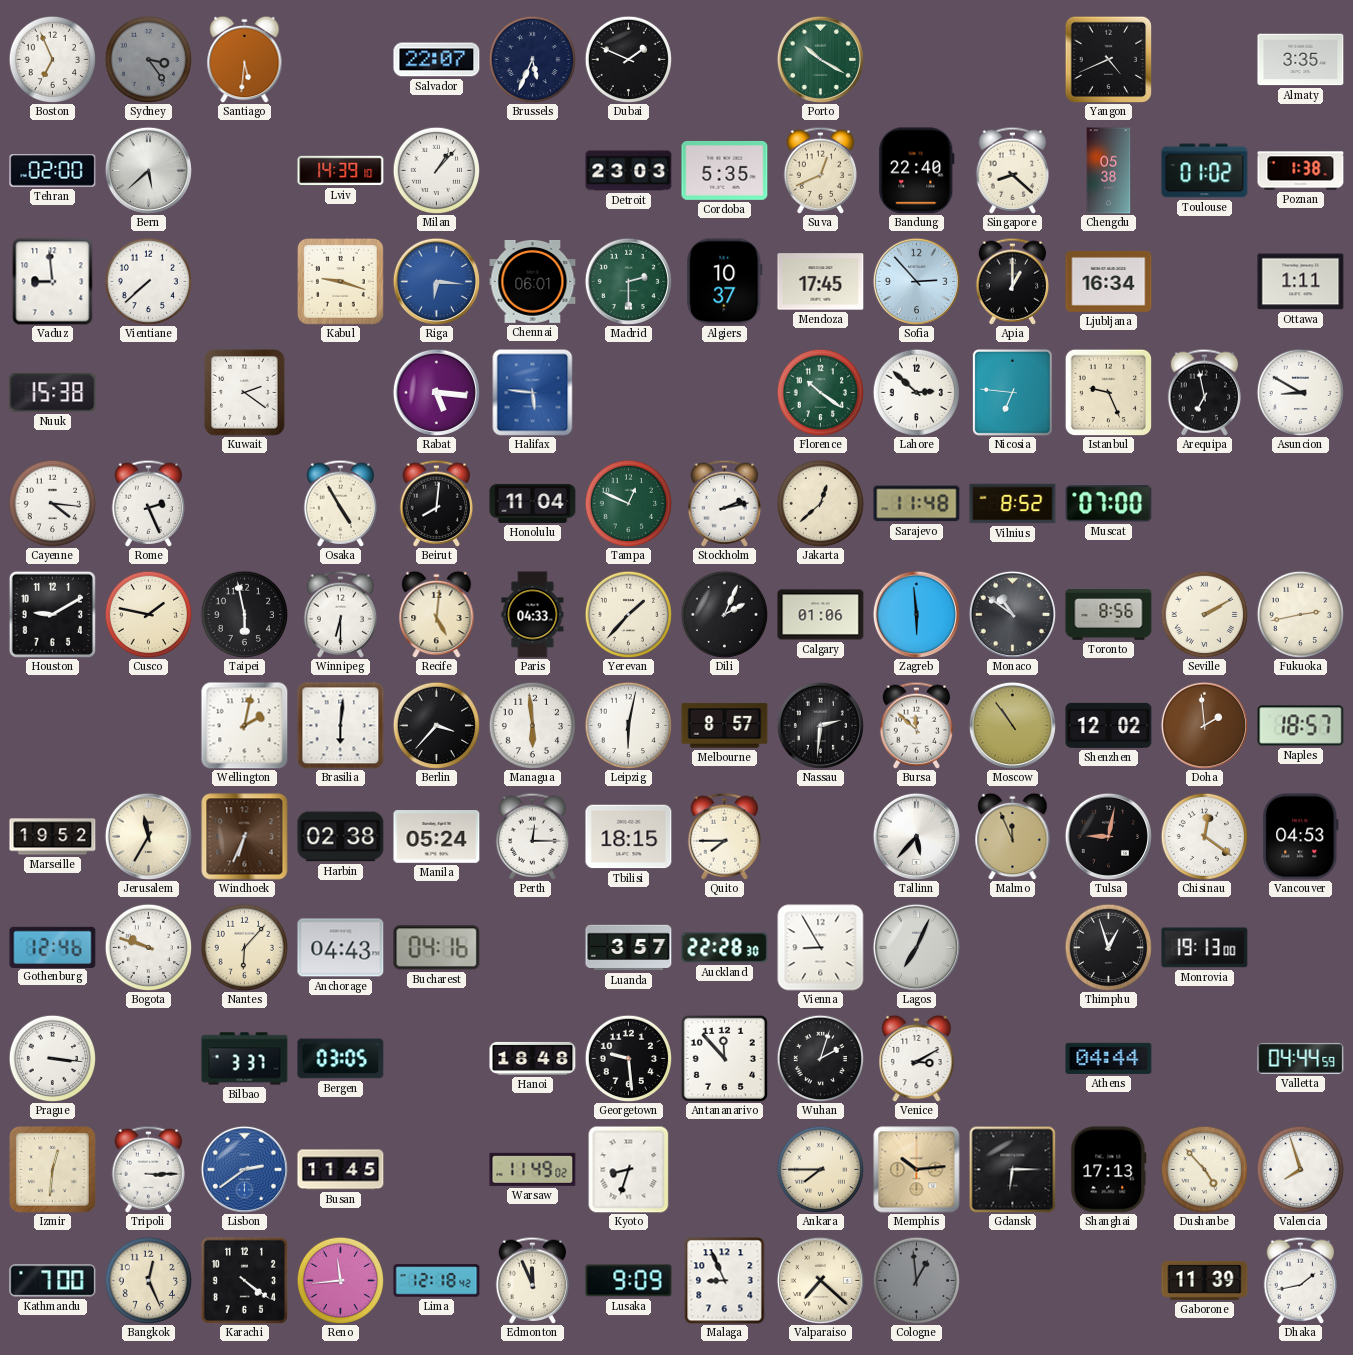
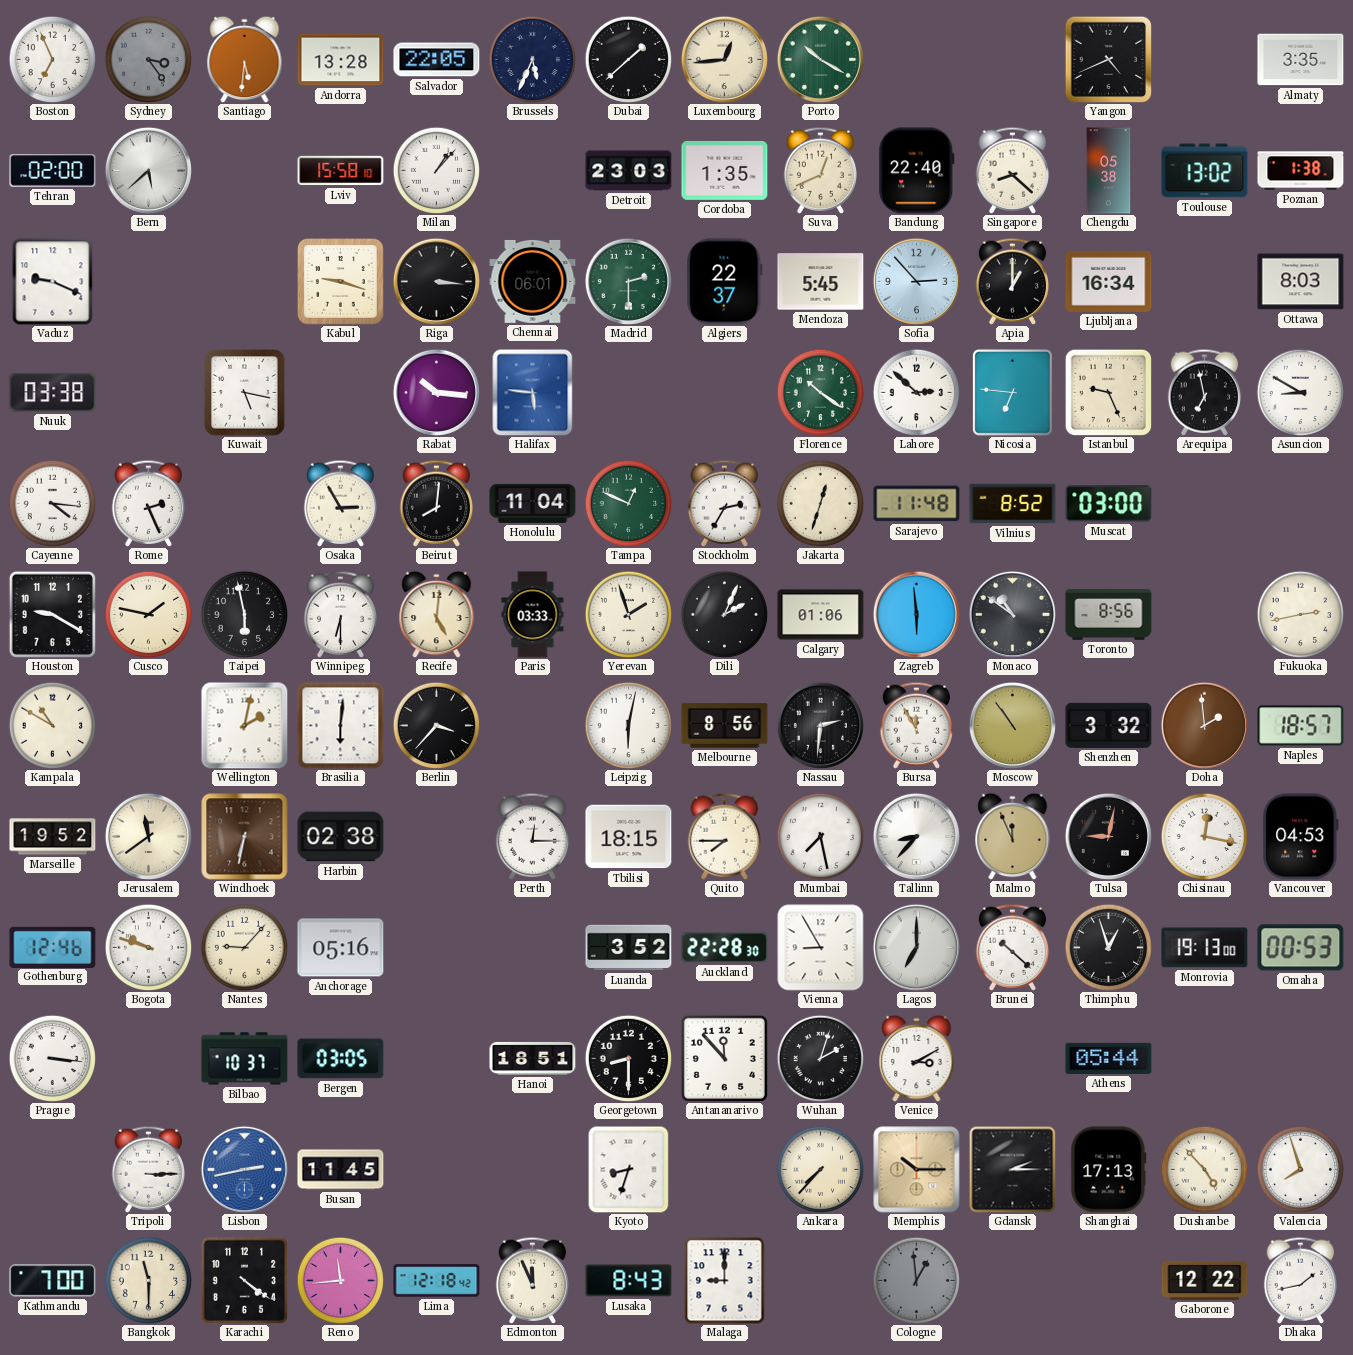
Andorra: none -> 13:28
Salvador: 22:07 -> 22:05
Dubai: 1:49 -> 1:38
Luxembourg: none -> 12:44
Lviv: 14:39 -> 15:58
Cordoba: 5:35 -> 1:35
Toulouse: 01:02 -> 13:02
Vaduz: 8:59 -> 9:19
Vientiane: 7:38 -> none
Riga: 6:16 -> 3:16
Riga dial: blue -> black
Algiers: 10:37 -> 22:37
Mendoza: 17:45 -> 5:45
Ottawa: 1:11 -> 8:03
Nuuk: 15:38 -> 03:38
Kuwait: 2:21 -> 5:17
Rabat: 5:16 -> 10:16
Osaka: 4:55 -> 2:55
Stockholm: 2:13 -> 2:35
Jakarta: 12:38 -> 12:33
Muscat: 07:00 -> 03:00
Houston: 9:10 -> 9:20
Paris: 04:33 -> 03:33
Yerevan: 1:37 -> 1:57
Seville: 2:10 -> none
Kampala: none -> 10:50
Managua: 5:59 -> none
Melbourne: 8:57 -> 8:56
Bursa: 11:52 -> 11:55
Shenzhen: 12:02 -> 3:32
Jerusalem: 11:35 -> 11:39
Windhoek: 6:34 -> 6:32
Manila: 05:24 -> none
Mumbai: none -> 7:28
Tallinn: 5:37 -> 8:37
Chisinau: 12:21 -> 12:17
Nantes: 6:07 -> 9:07
Anchorage: 04:43 -> 05:16
Bucharest: 04:16 -> none
Luanda: 3:57 -> 3:52
Lagos: 7:04 -> 7:00
Brunei: none -> 10:22
Omaha: none -> 00:53
Bilbao: 3:37 -> 10:37
Hanoi: 18:48 -> 18:51
Georgetown: 9:29 -> 8:30
Athens: 04:44 -> 05:44
Valletta: 04:44 -> none
Izmir: 12:31 -> none
Lisbon: 2:39 -> 2:43
Warsaw: 11:49 -> none
Ankara: 7:45 -> 7:37
Memphis: 10:14 -> 10:15
Gdansk: 6:15 -> 2:15
Bangkok: 12:26 -> 11:30
Lusaka: 9:09 -> 8:43
Malaga: 8:56 -> 9:00
Valparaiso: 7:22 -> none
Gaborone: 11:39 -> 12:22
